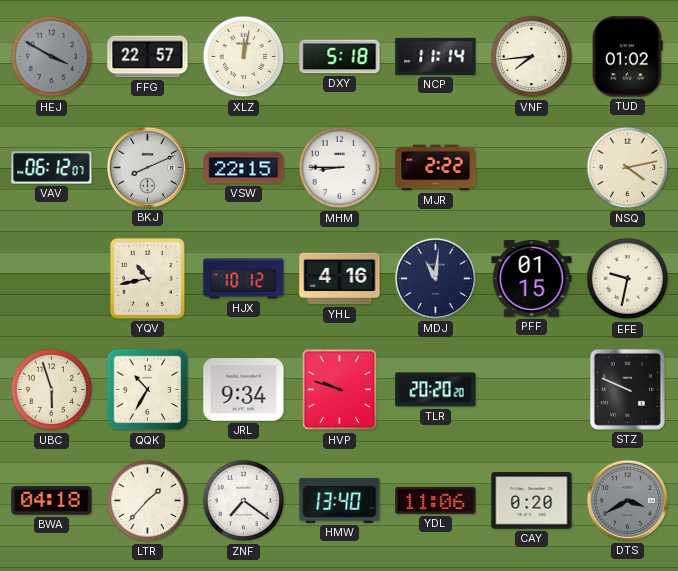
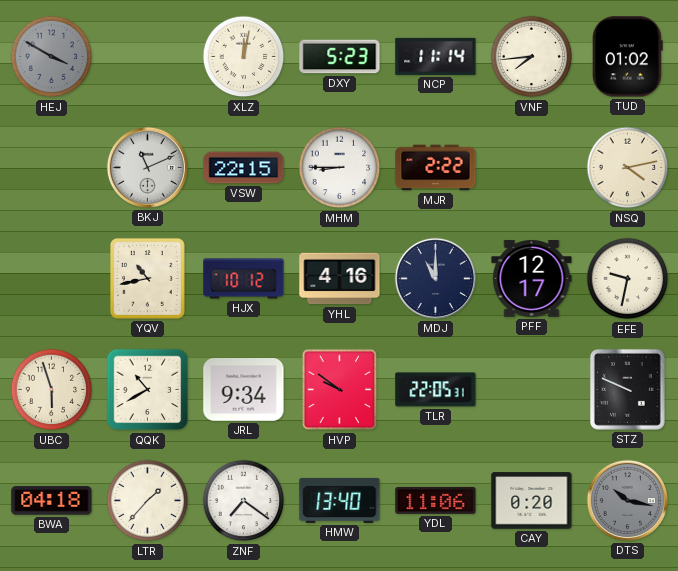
FFG: 22:57 -> none
DXY: 5:18 -> 5:23
VAV: 06:12 -> none
BKJ: 8:11 -> 11:11
MDJ: 11:01 -> 11:00
PFF: 01:15 -> 12:17
QQK: 10:35 -> 10:40
HVP: 9:48 -> 9:51
TLR: 20:20 -> 22:05
DTS: 3:40 -> 10:17
